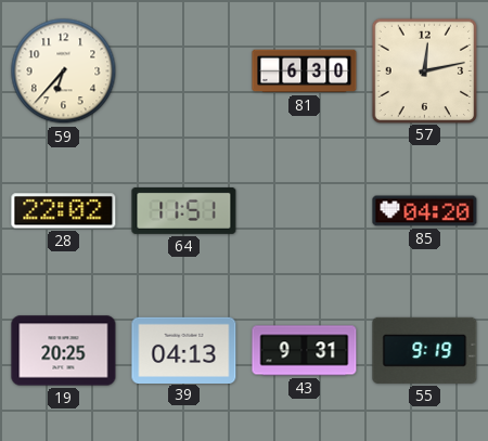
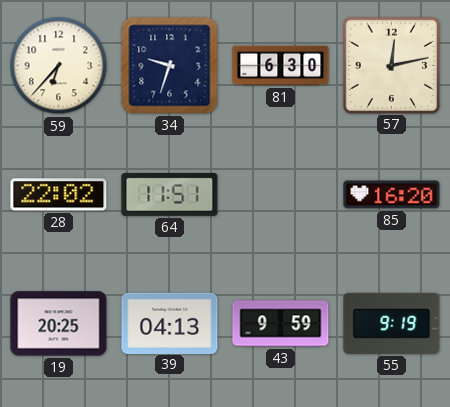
34: none -> 9:33
85: 04:20 -> 16:20
43: 9:31 -> 9:59
